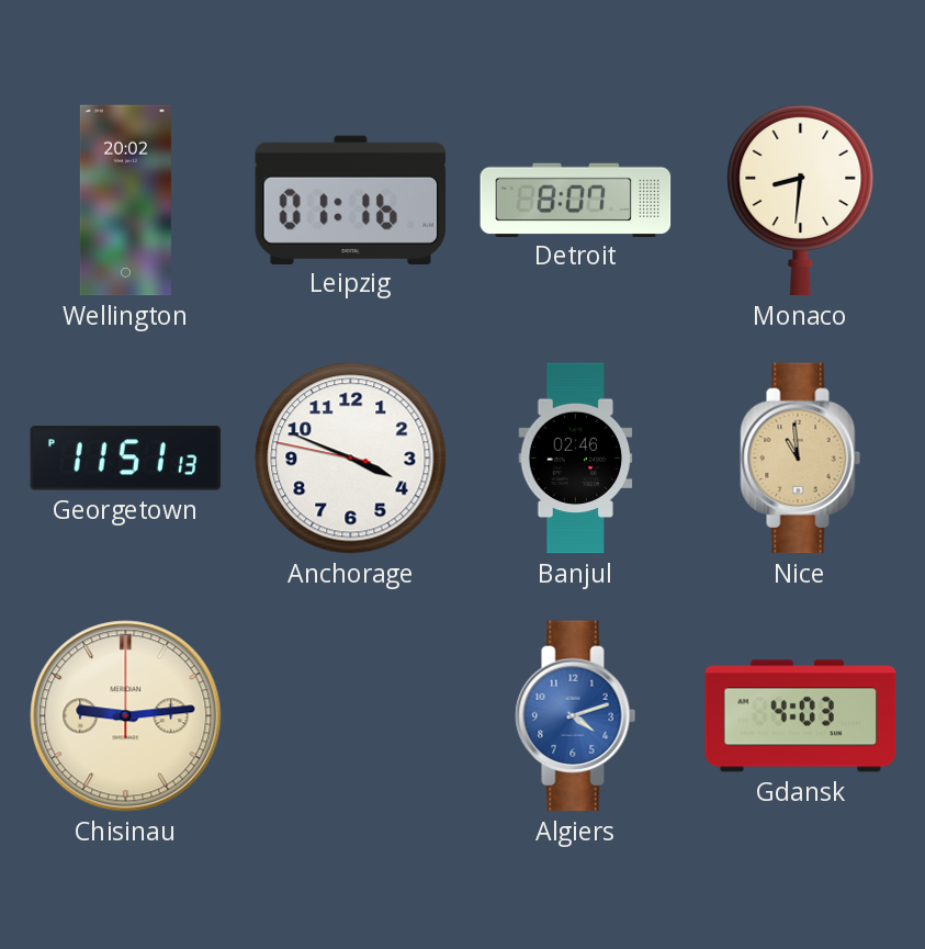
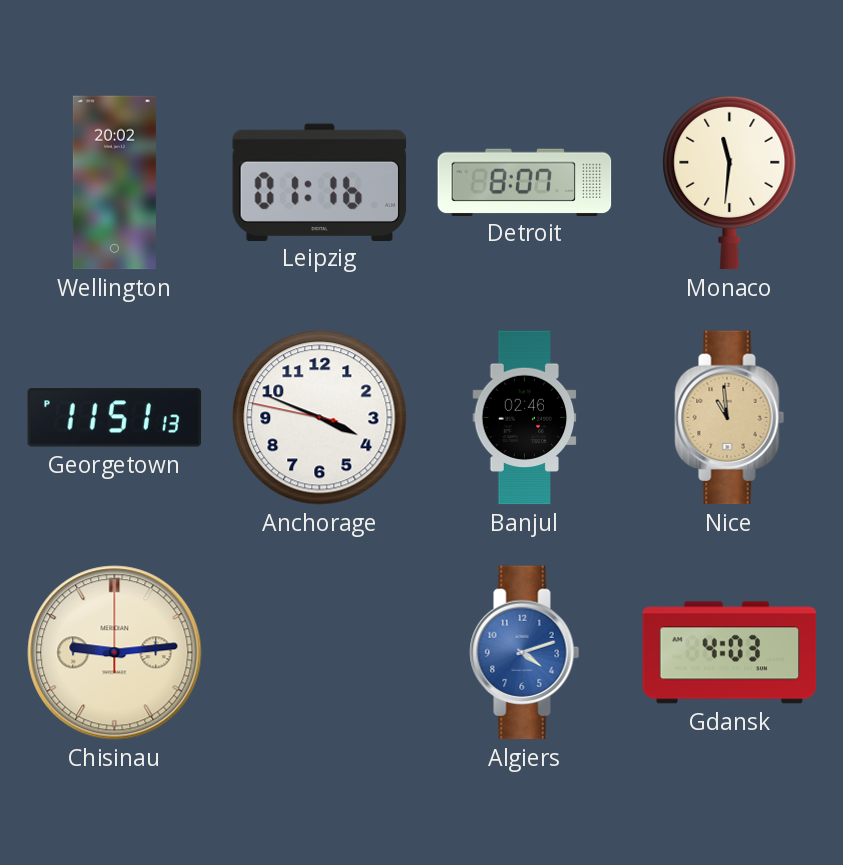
Monaco: 8:31 -> 11:31
